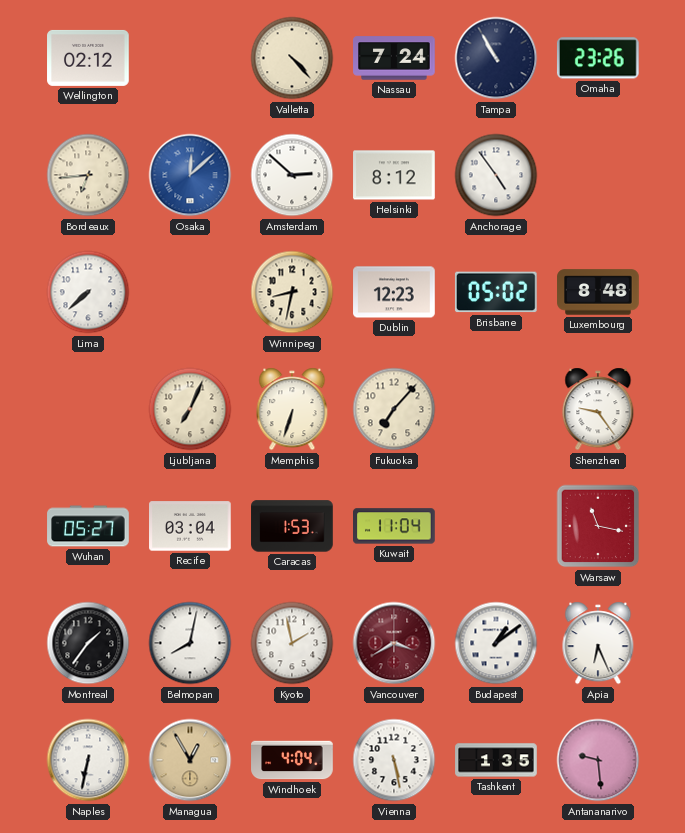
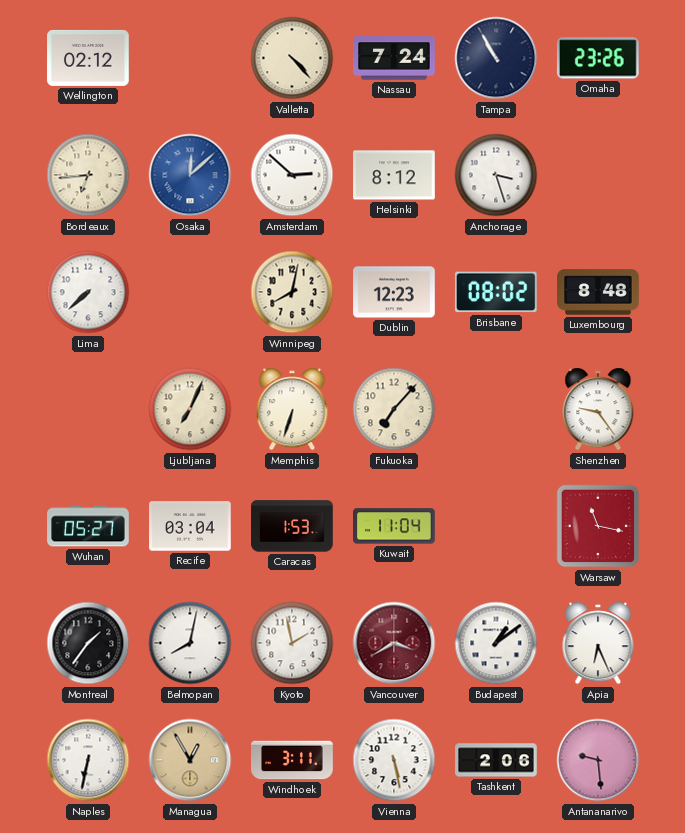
Anchorage: 4:54 -> 3:27
Winnipeg: 8:32 -> 8:02
Brisbane: 05:02 -> 08:02
Windhoek: 4:04 -> 3:11
Tashkent: 1:35 -> 2:06
